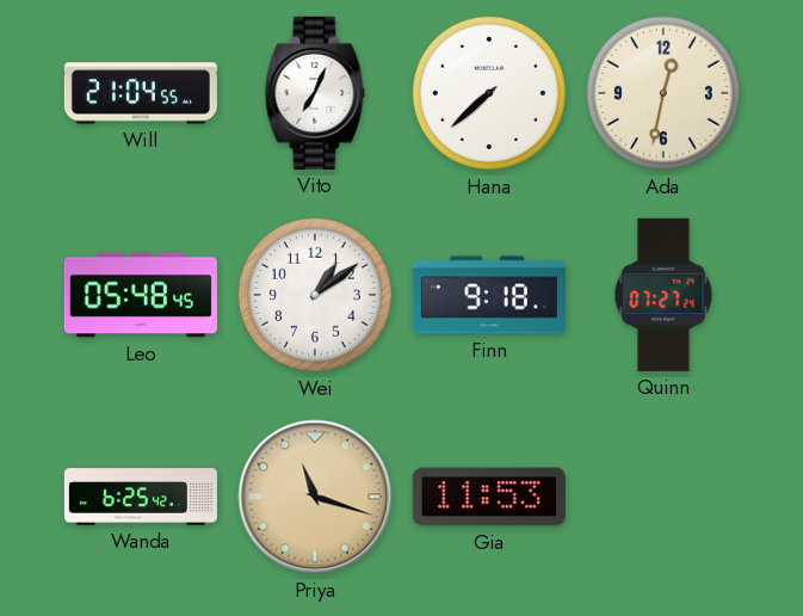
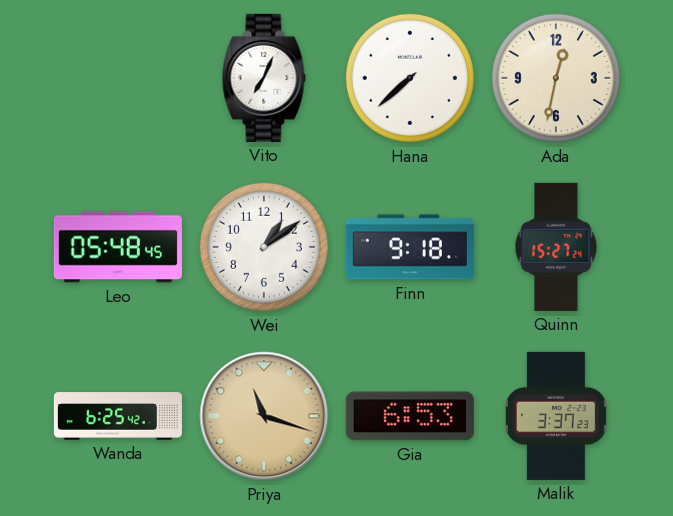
Will: 21:04 -> none
Quinn: 07:27 -> 15:27
Gia: 11:53 -> 6:53
Malik: none -> 3:37
